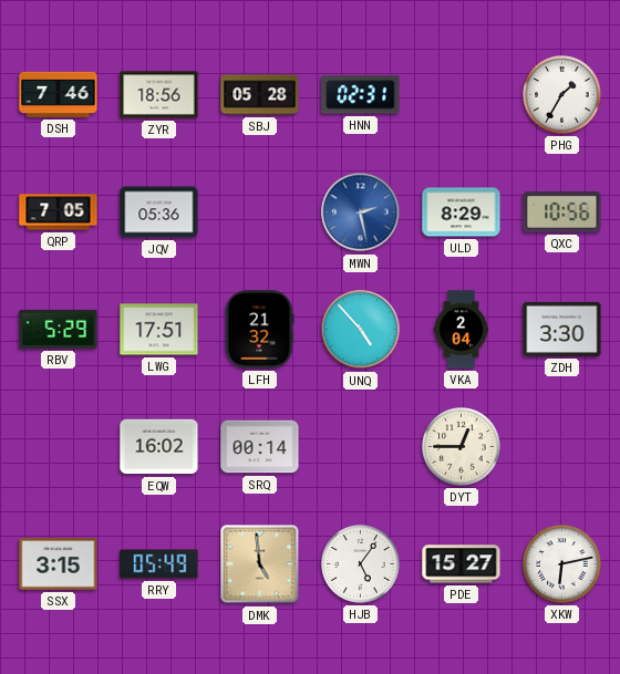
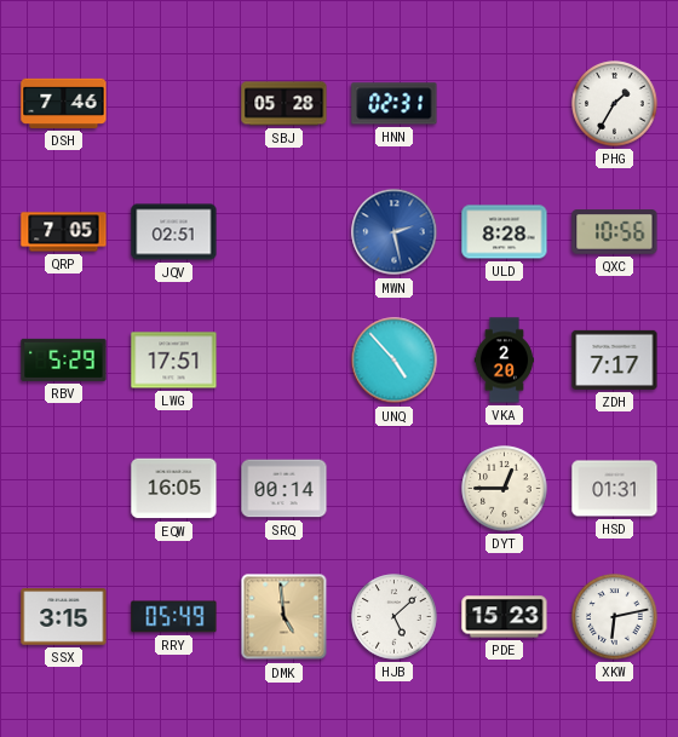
ZYR: 18:56 -> none
JQV: 05:36 -> 02:51
ULD: 8:29 -> 8:28
LFH: 21:32 -> none
VKA: 2:04 -> 2:20
ZDH: 3:30 -> 7:17
EQW: 16:02 -> 16:05
HSD: none -> 01:31
HJB: 5:06 -> 5:08
PDE: 15:27 -> 15:23
